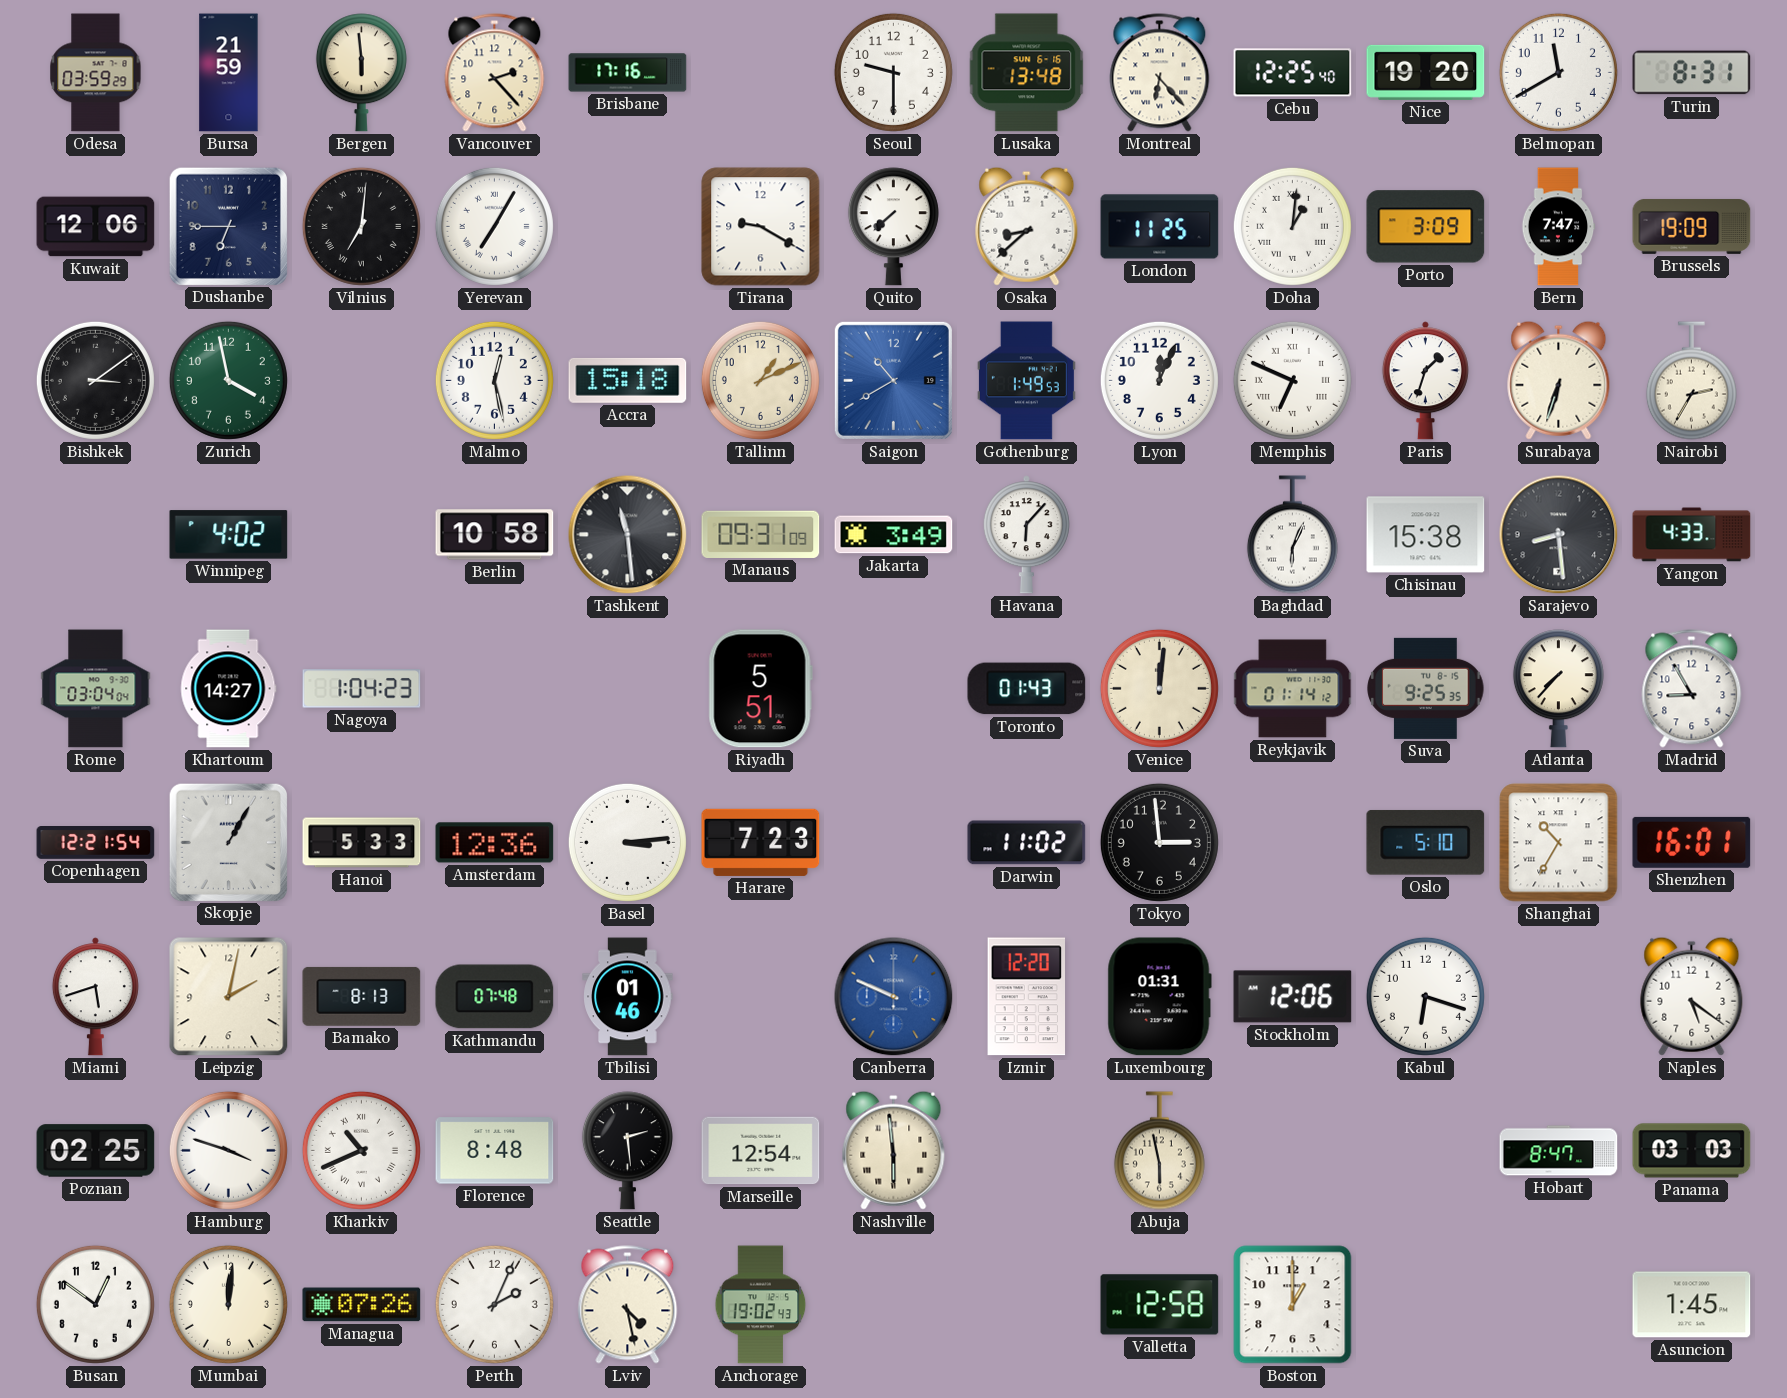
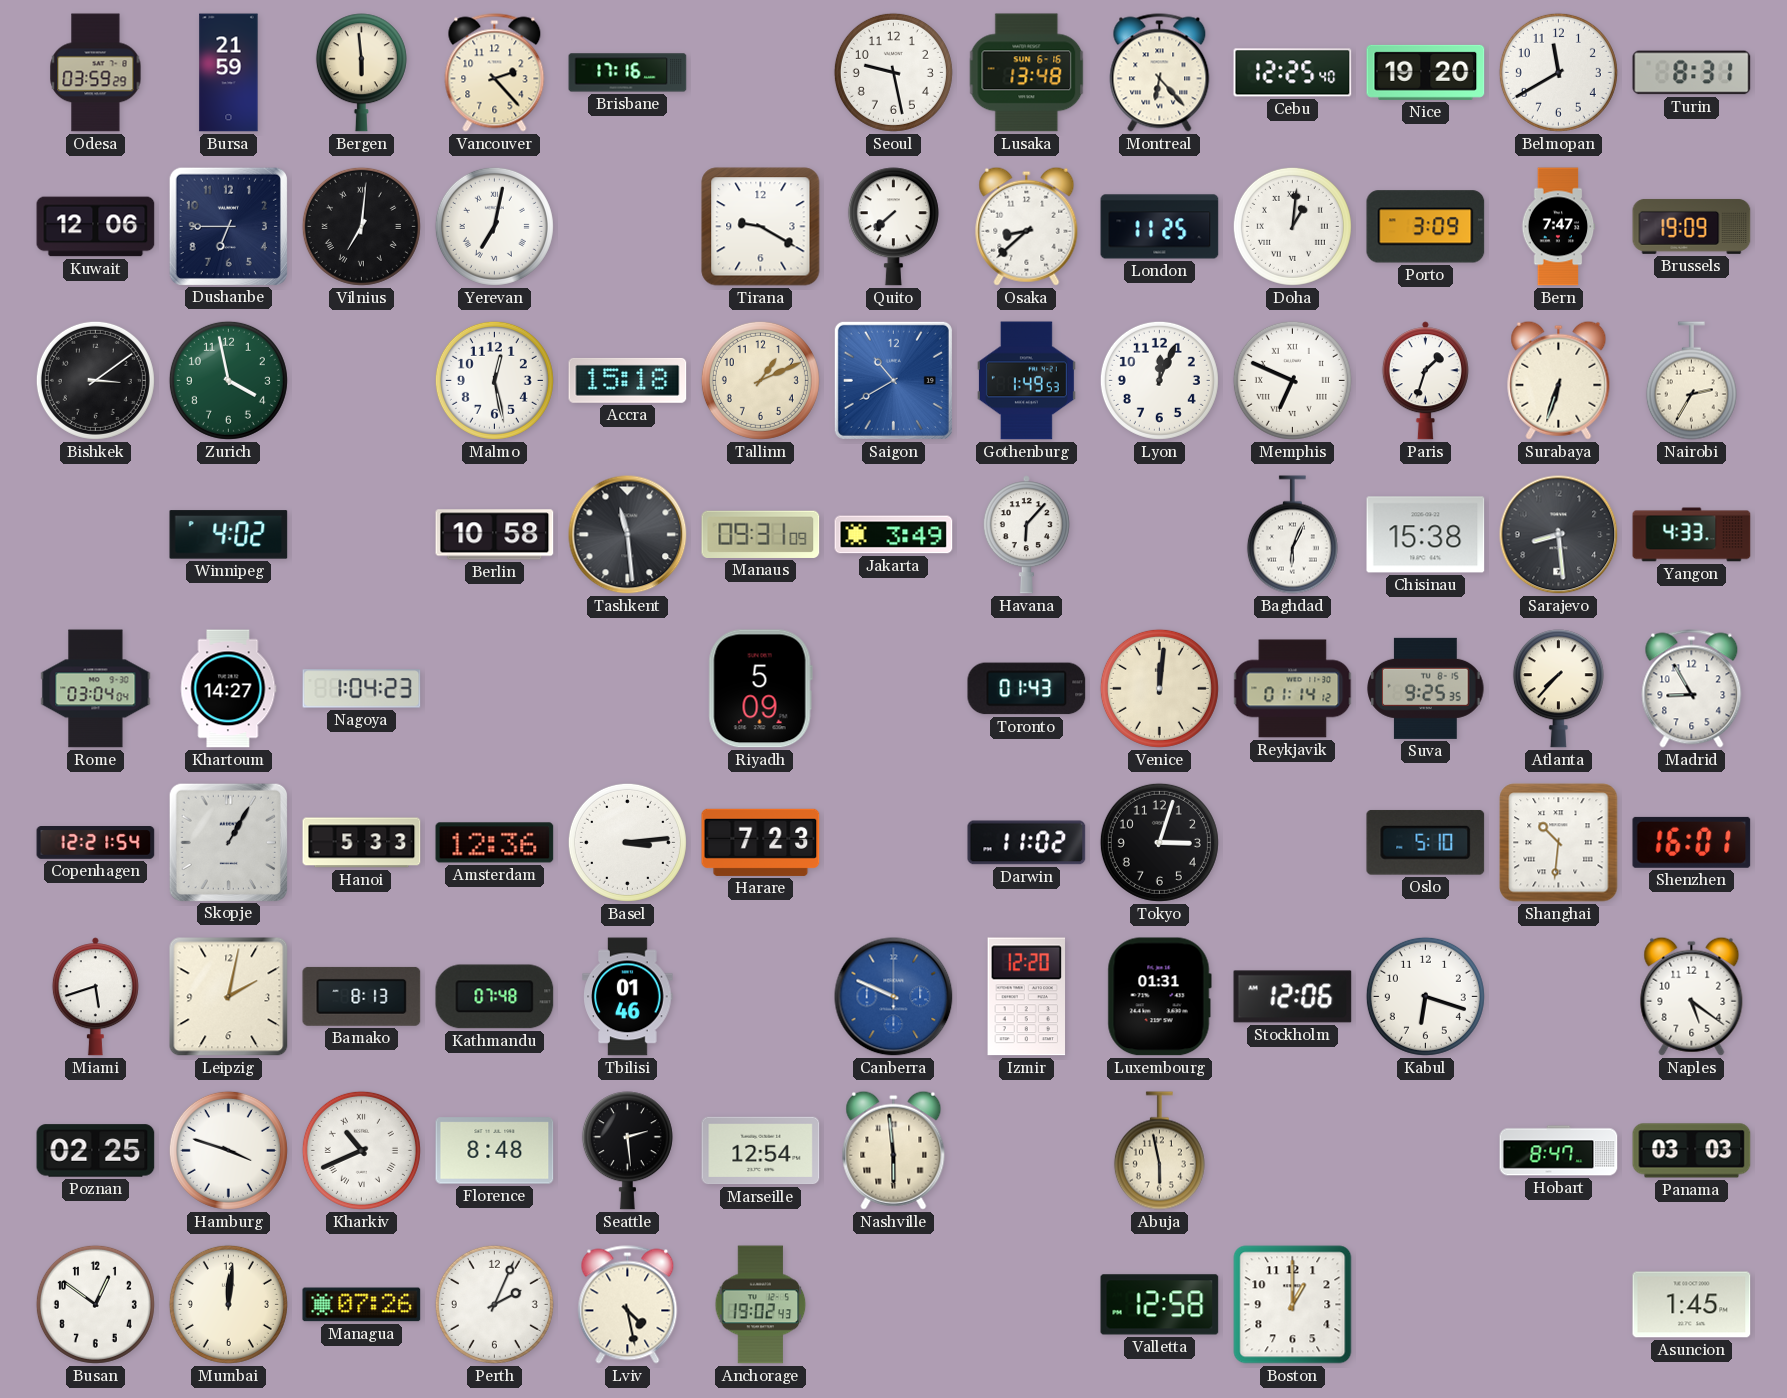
Seoul: 9:30 -> 9:28
Yerevan: 7:05 -> 7:02
Riyadh: 5:51 -> 5:09
Tokyo: 2:59 -> 3:03
Shanghai: 10:35 -> 10:31
